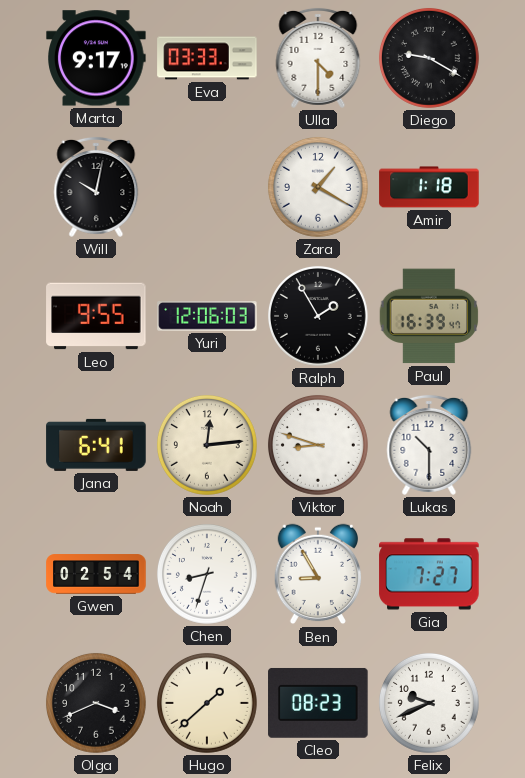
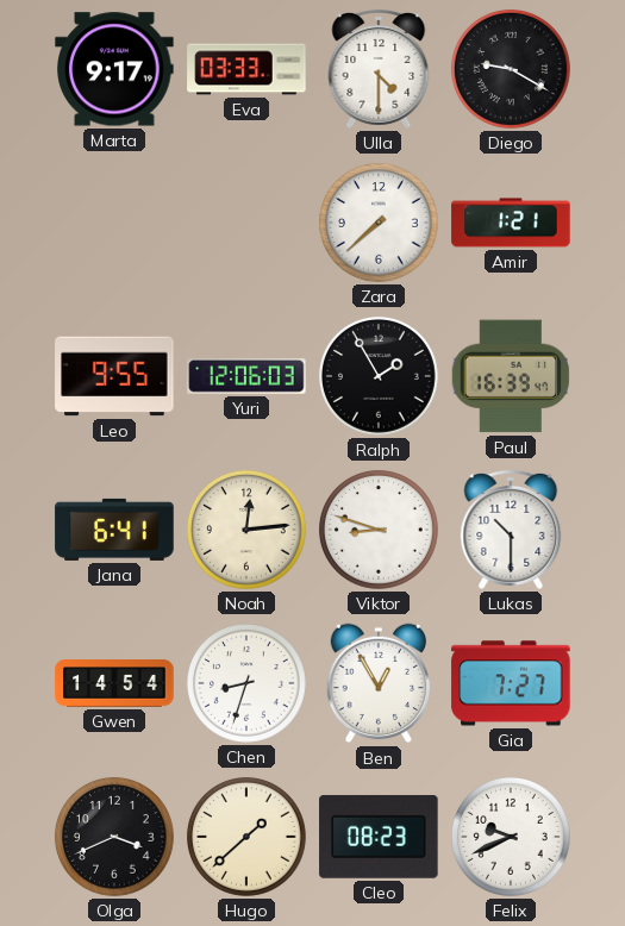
Will: 10:02 -> none
Zara: 1:20 -> 7:38
Amir: 1:18 -> 1:21
Gwen: 02:54 -> 14:54
Ben: 8:55 -> 12:55
